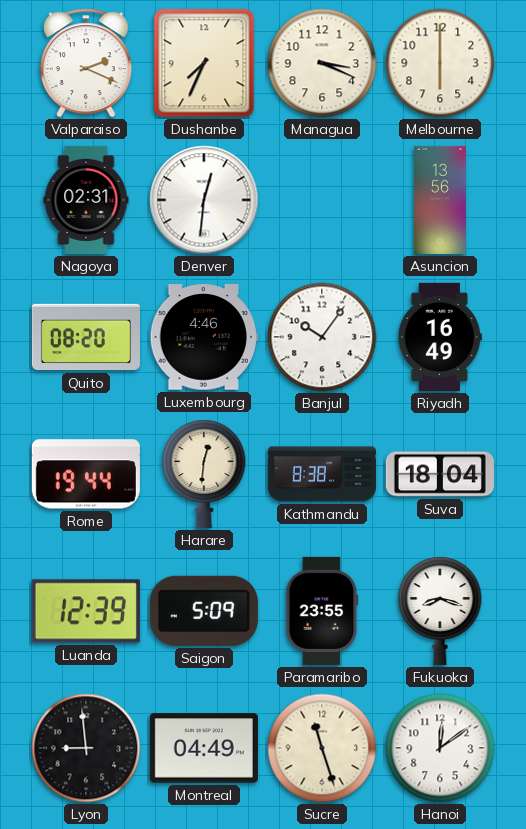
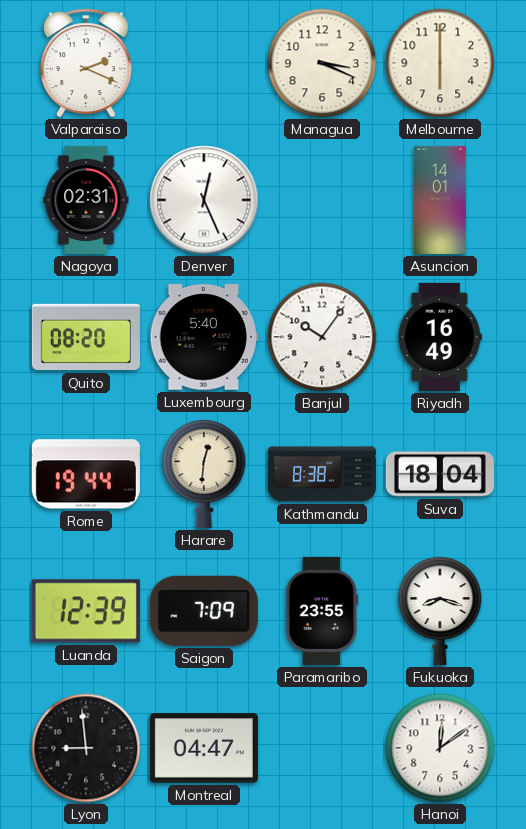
Dushanbe: 7:34 -> none
Denver: 12:31 -> 12:26
Asuncion: 13:56 -> 14:01
Luxembourg: 4:46 -> 5:40
Saigon: 5:09 -> 7:09
Montreal: 04:49 -> 04:47
Sucre: 11:27 -> none
